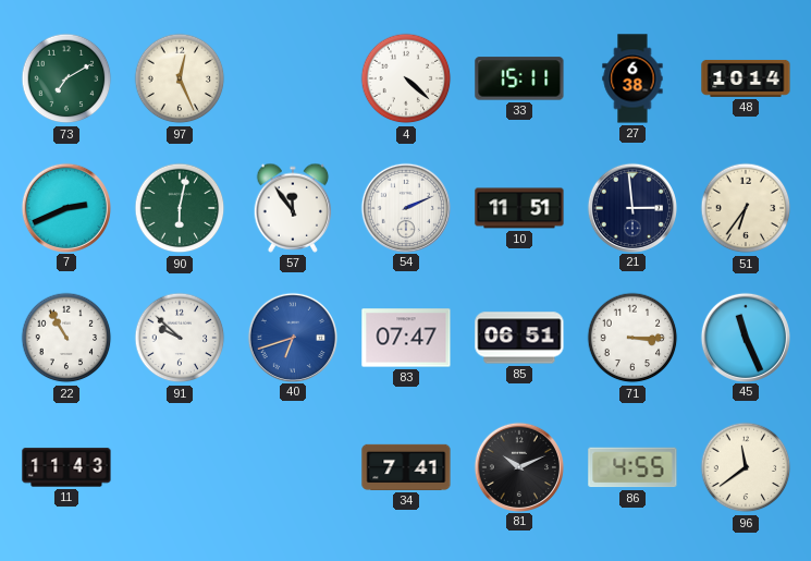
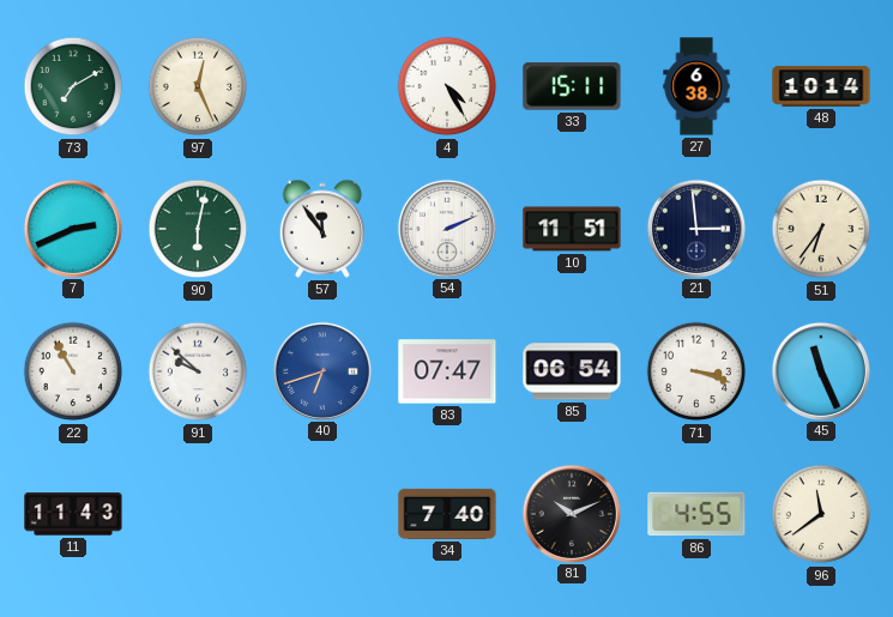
4: 4:22 -> 4:25
85: 06:51 -> 06:54
71: 3:15 -> 3:18
34: 7:41 -> 7:40
